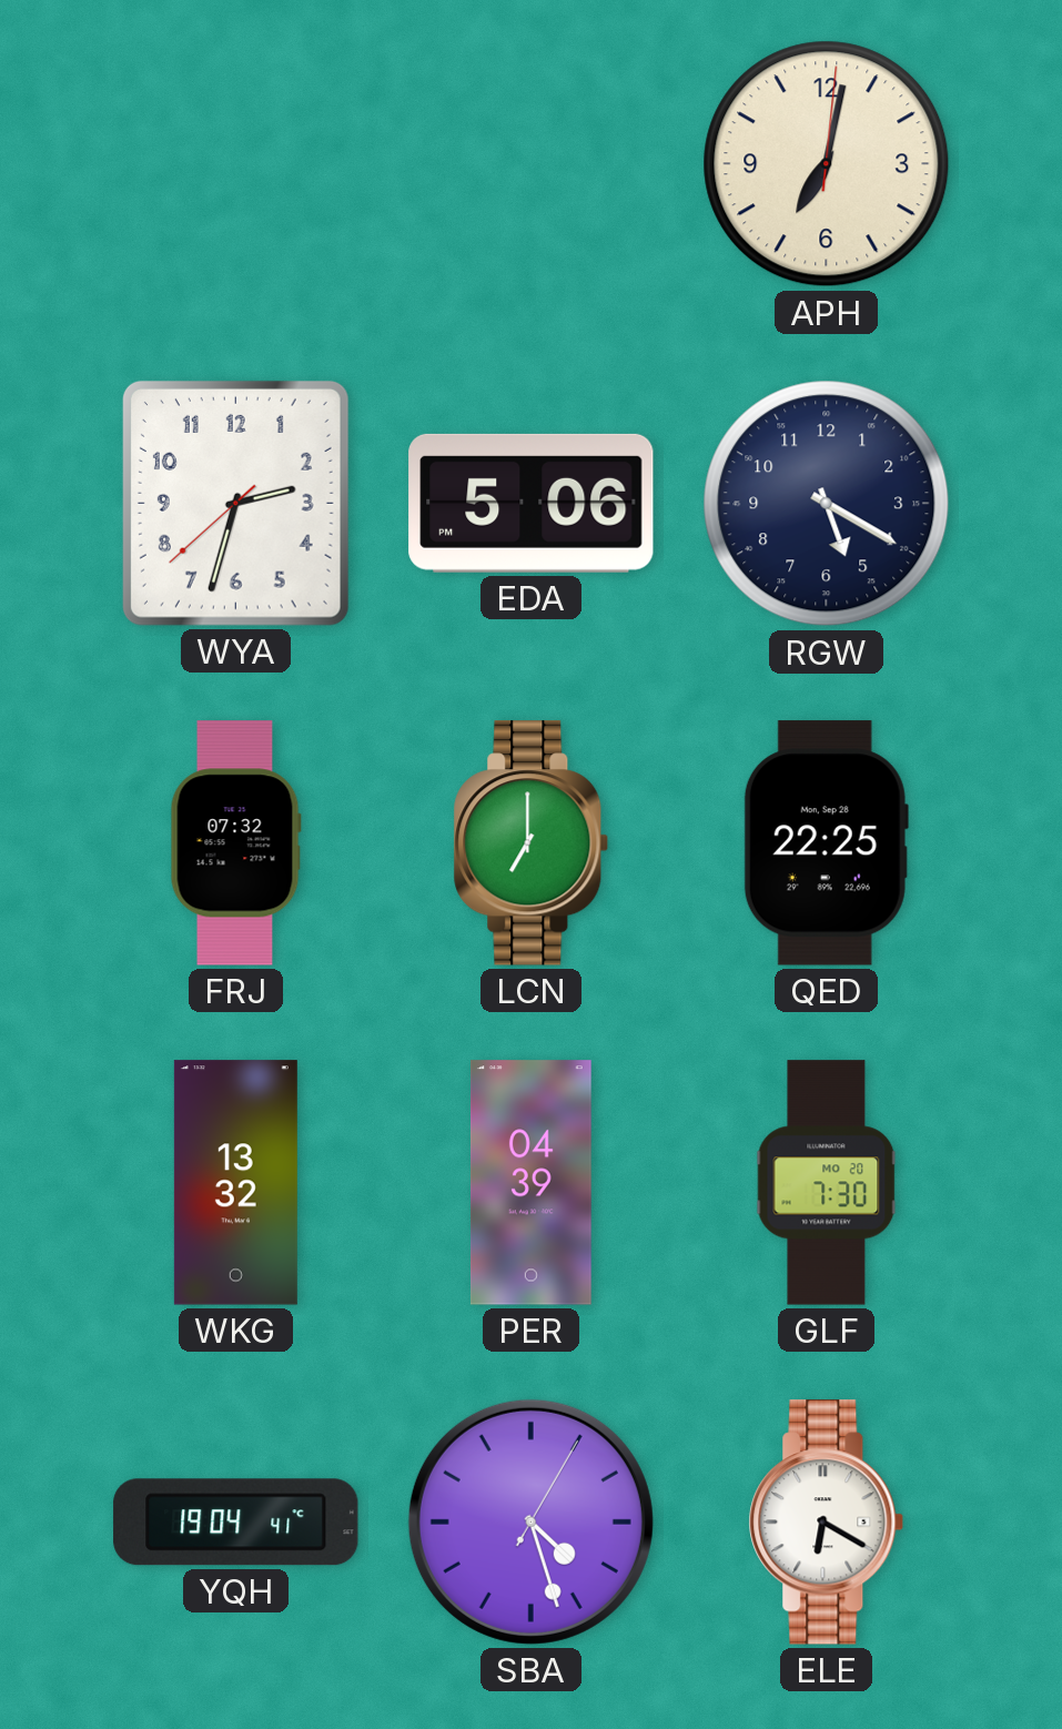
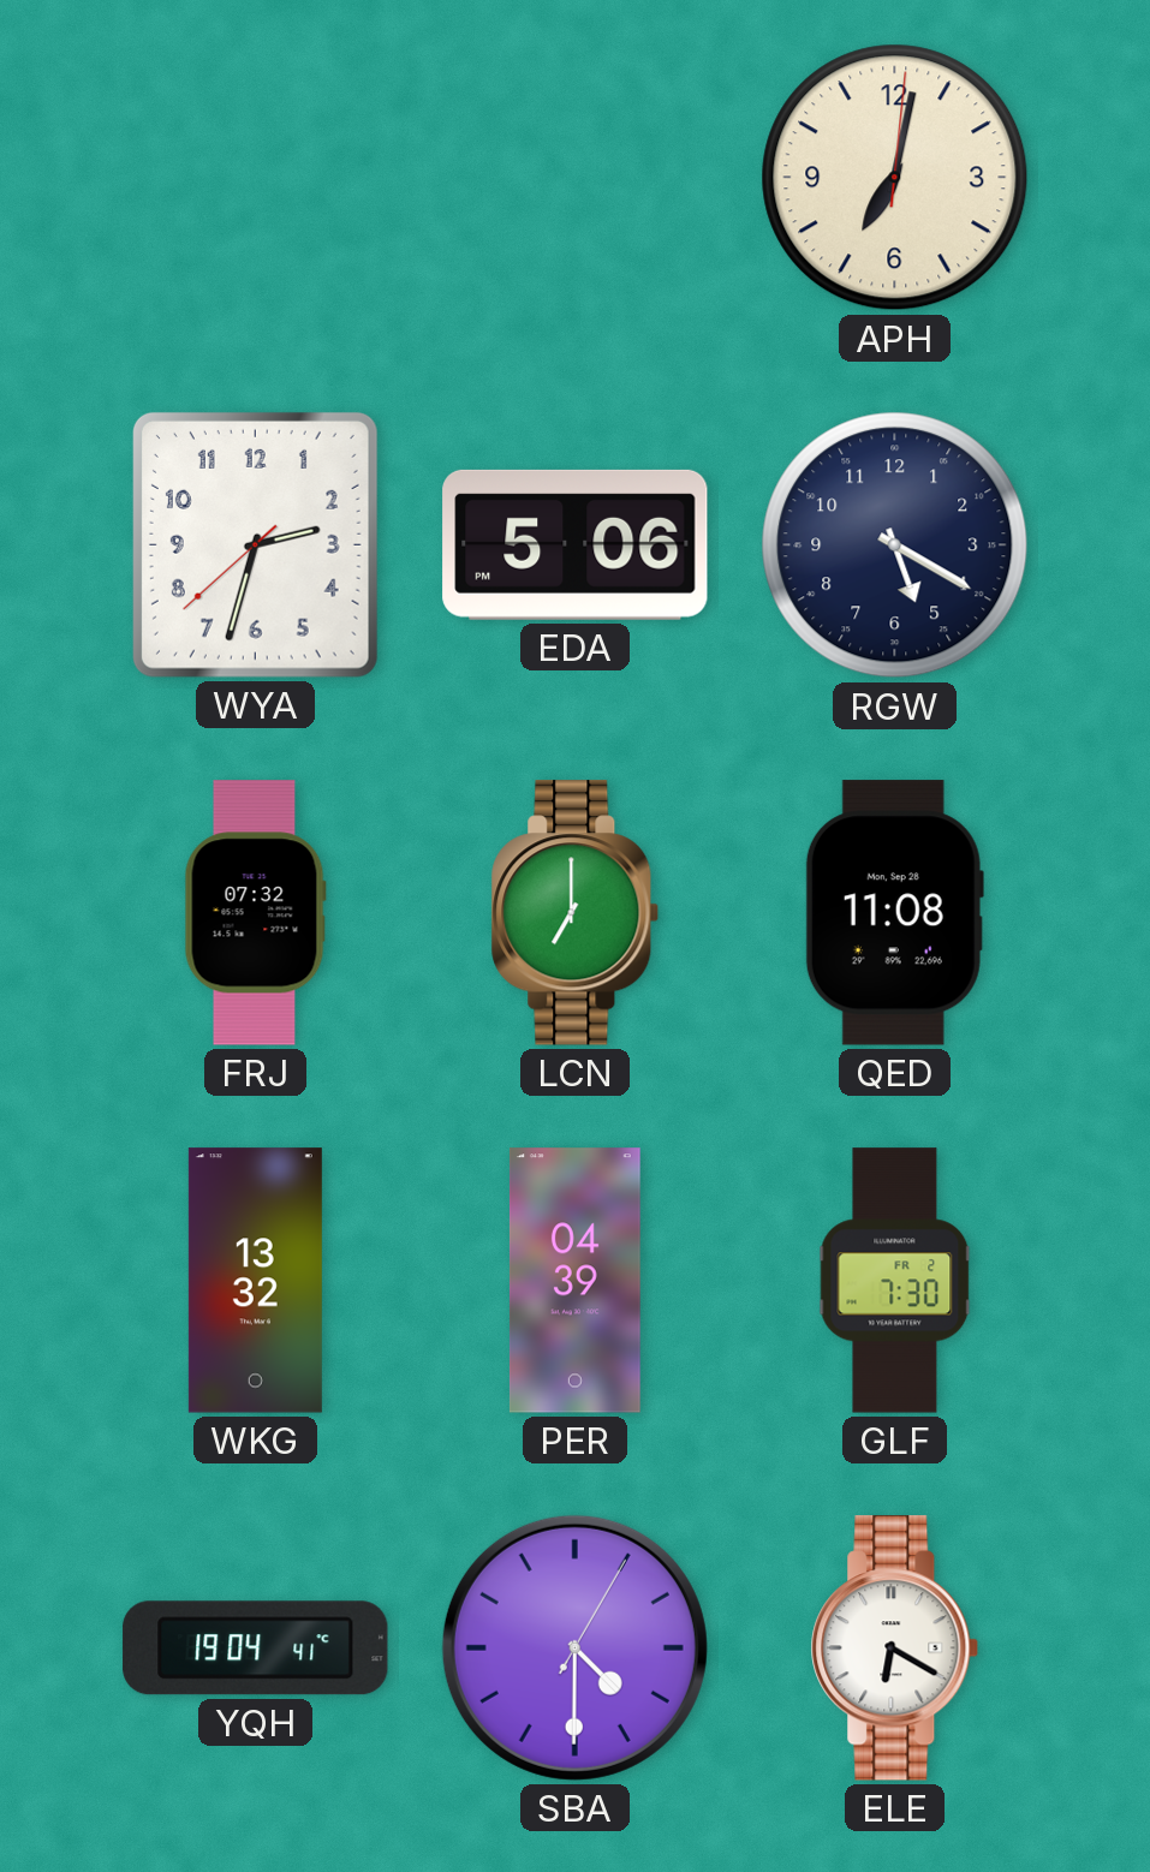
QED: 22:25 -> 11:08
GLF date: MO 20 -> FR 2
SBA: 4:27 -> 4:30
